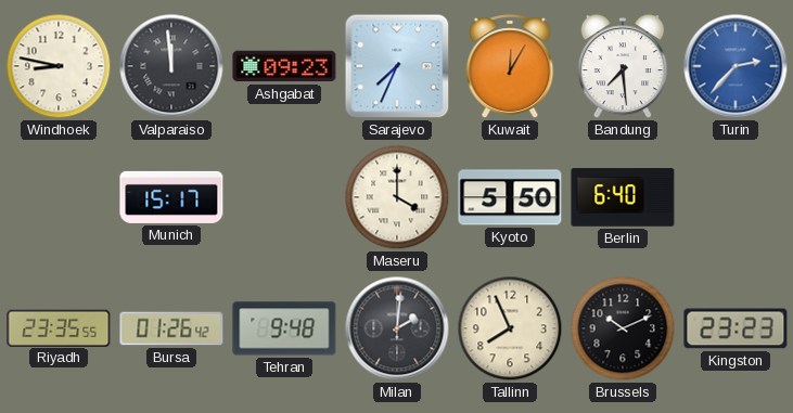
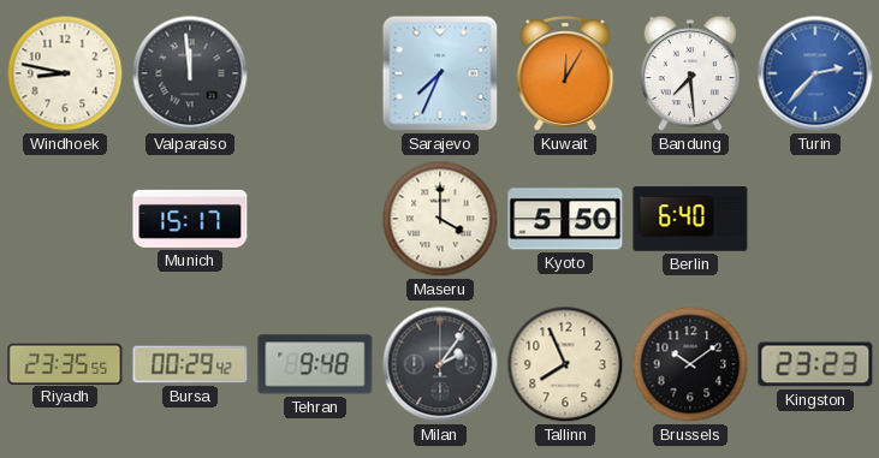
Ashgabat: 09:23 -> none
Bursa: 01:26 -> 00:29
Milan: 2:01 -> 2:06
Brussels: 10:11 -> 10:09
